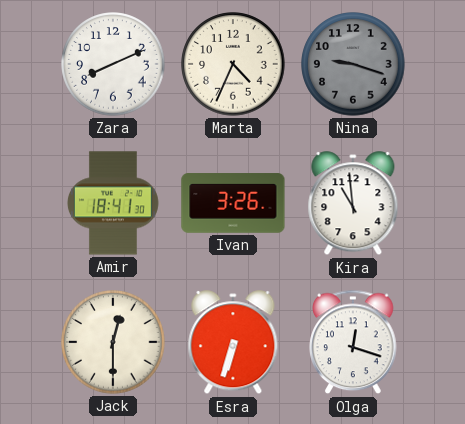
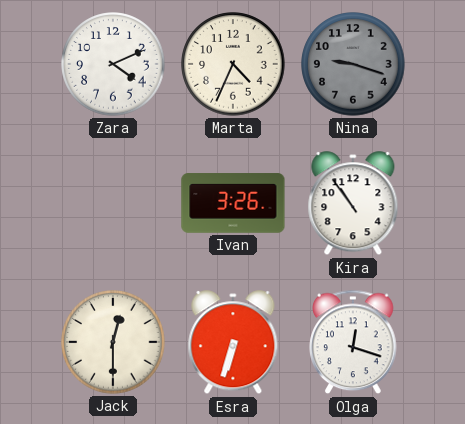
Zara: 8:11 -> 4:11
Amir: 18:41 -> none
Kira: 10:59 -> 10:54
